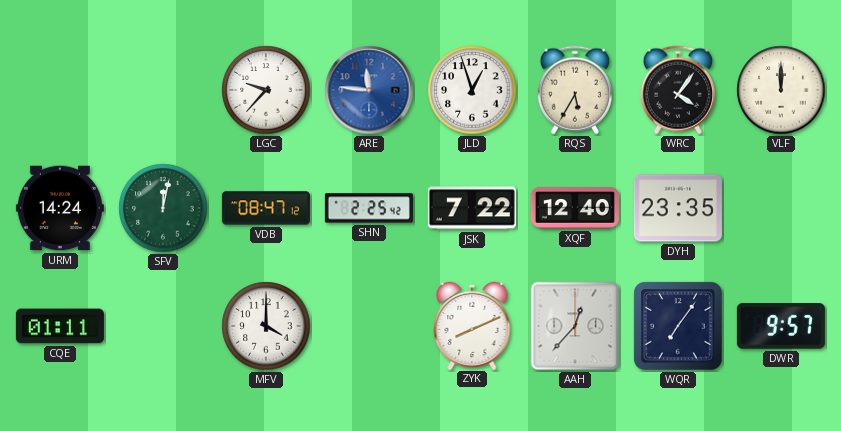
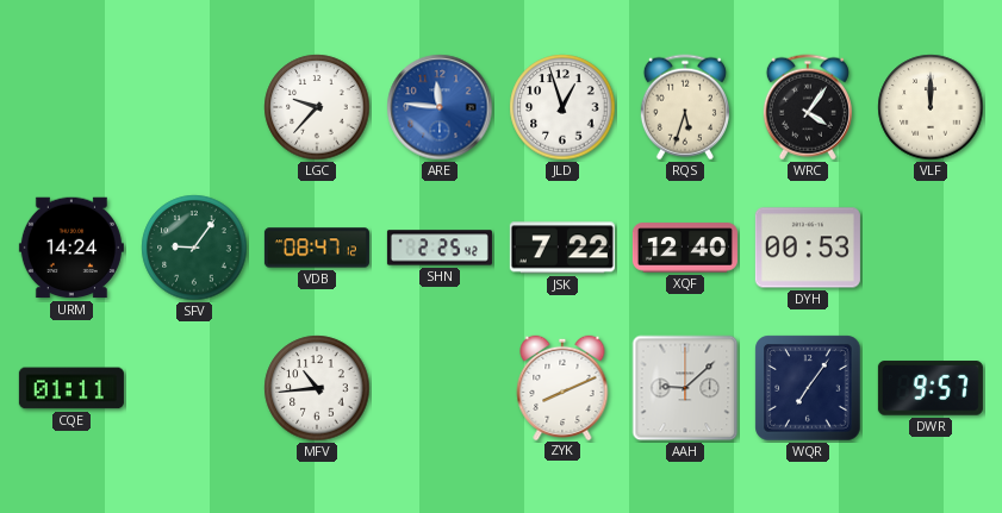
RQS: 5:35 -> 5:33
SFV: 12:02 -> 9:06
DYH: 23:35 -> 00:53
MFV: 4:00 -> 10:44
AAH: 12:37 -> 9:08
